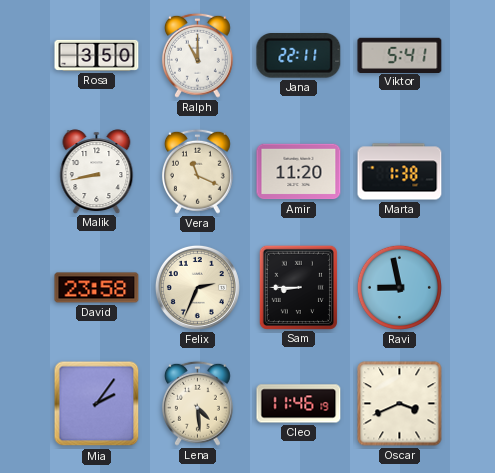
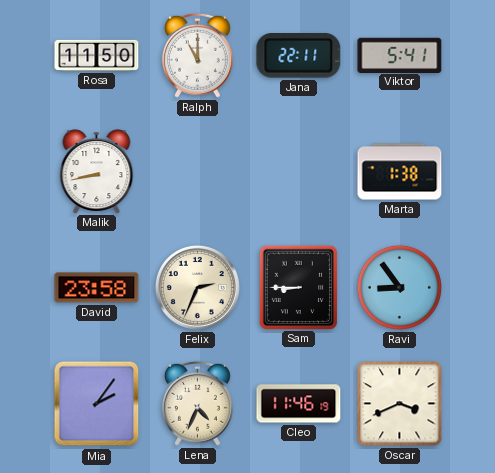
Rosa: 3:50 -> 11:50
Vera: 11:19 -> none
Amir: 11:20 -> none
Ravi: 8:58 -> 8:54
Lena: 4:29 -> 4:34
